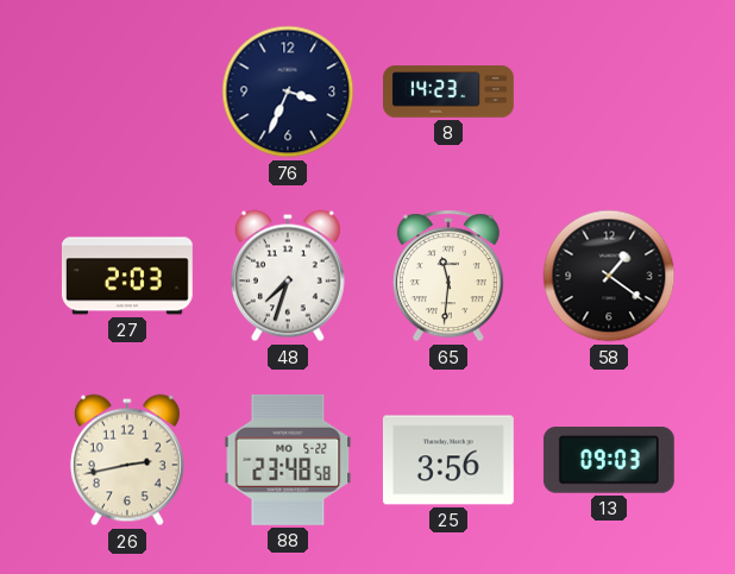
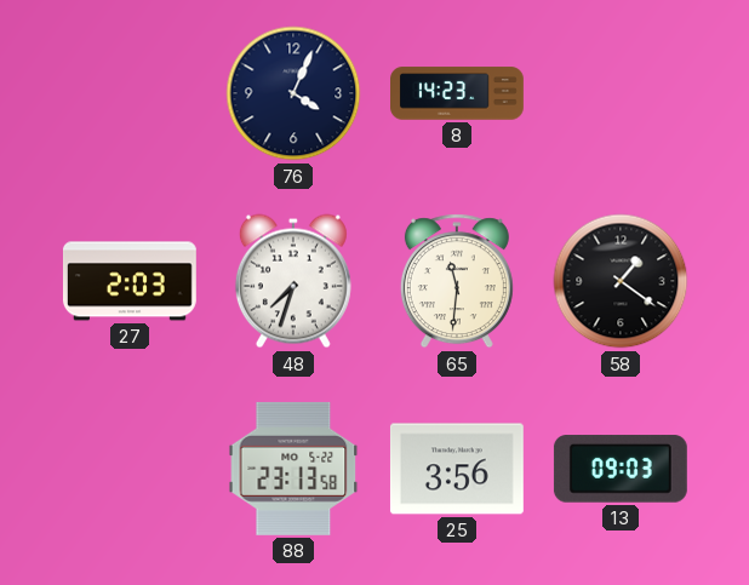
76: 3:34 -> 4:04
26: 2:43 -> none
88: 23:48 -> 23:13
